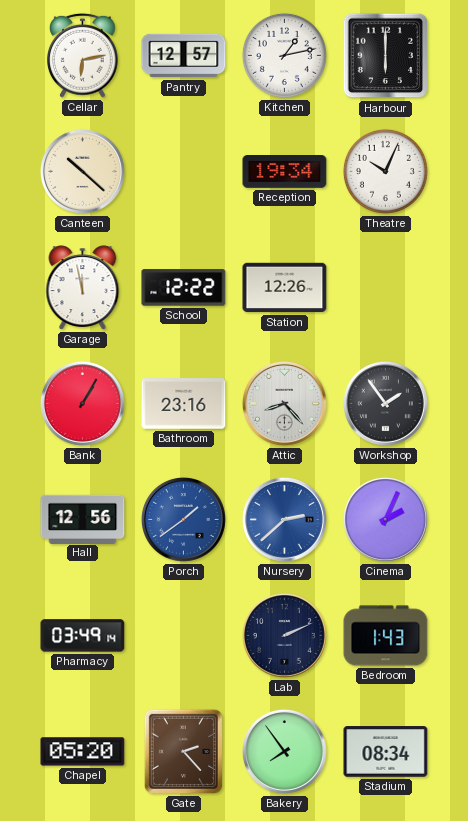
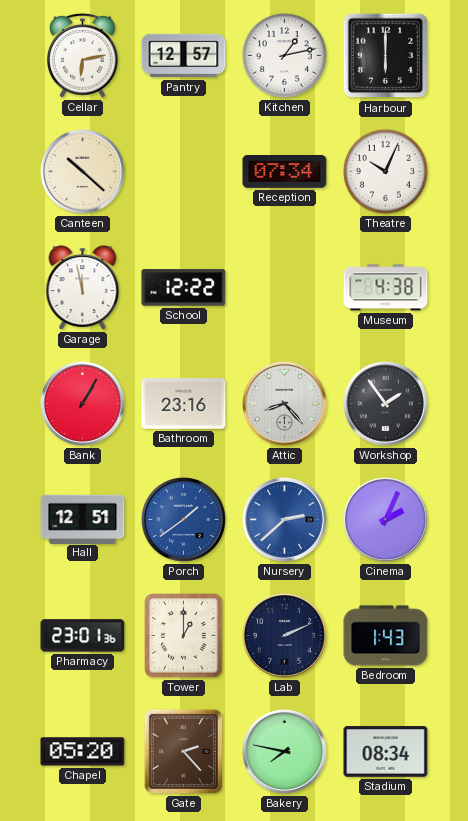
Reception: 19:34 -> 07:34
Station: 12:26 -> none
Museum: none -> 4:38
Hall: 12:56 -> 12:51
Pharmacy: 03:49 -> 23:01
Tower: none -> 1:00
Bakery: 7:54 -> 7:47
